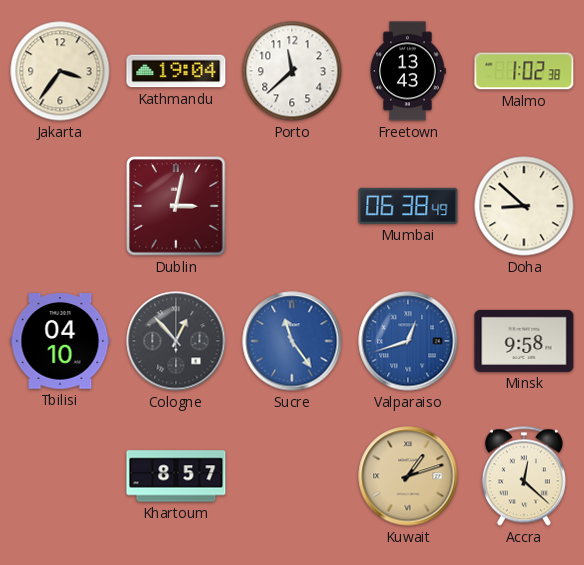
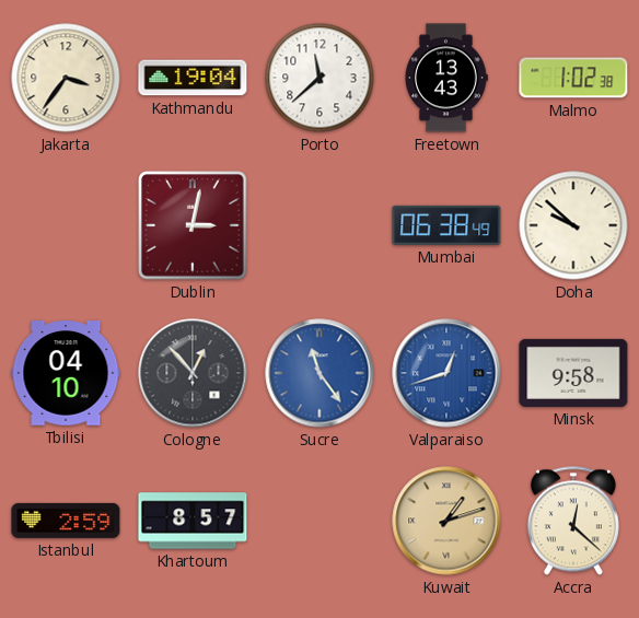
Doha: 8:52 -> 9:52
Istanbul: none -> 2:59
